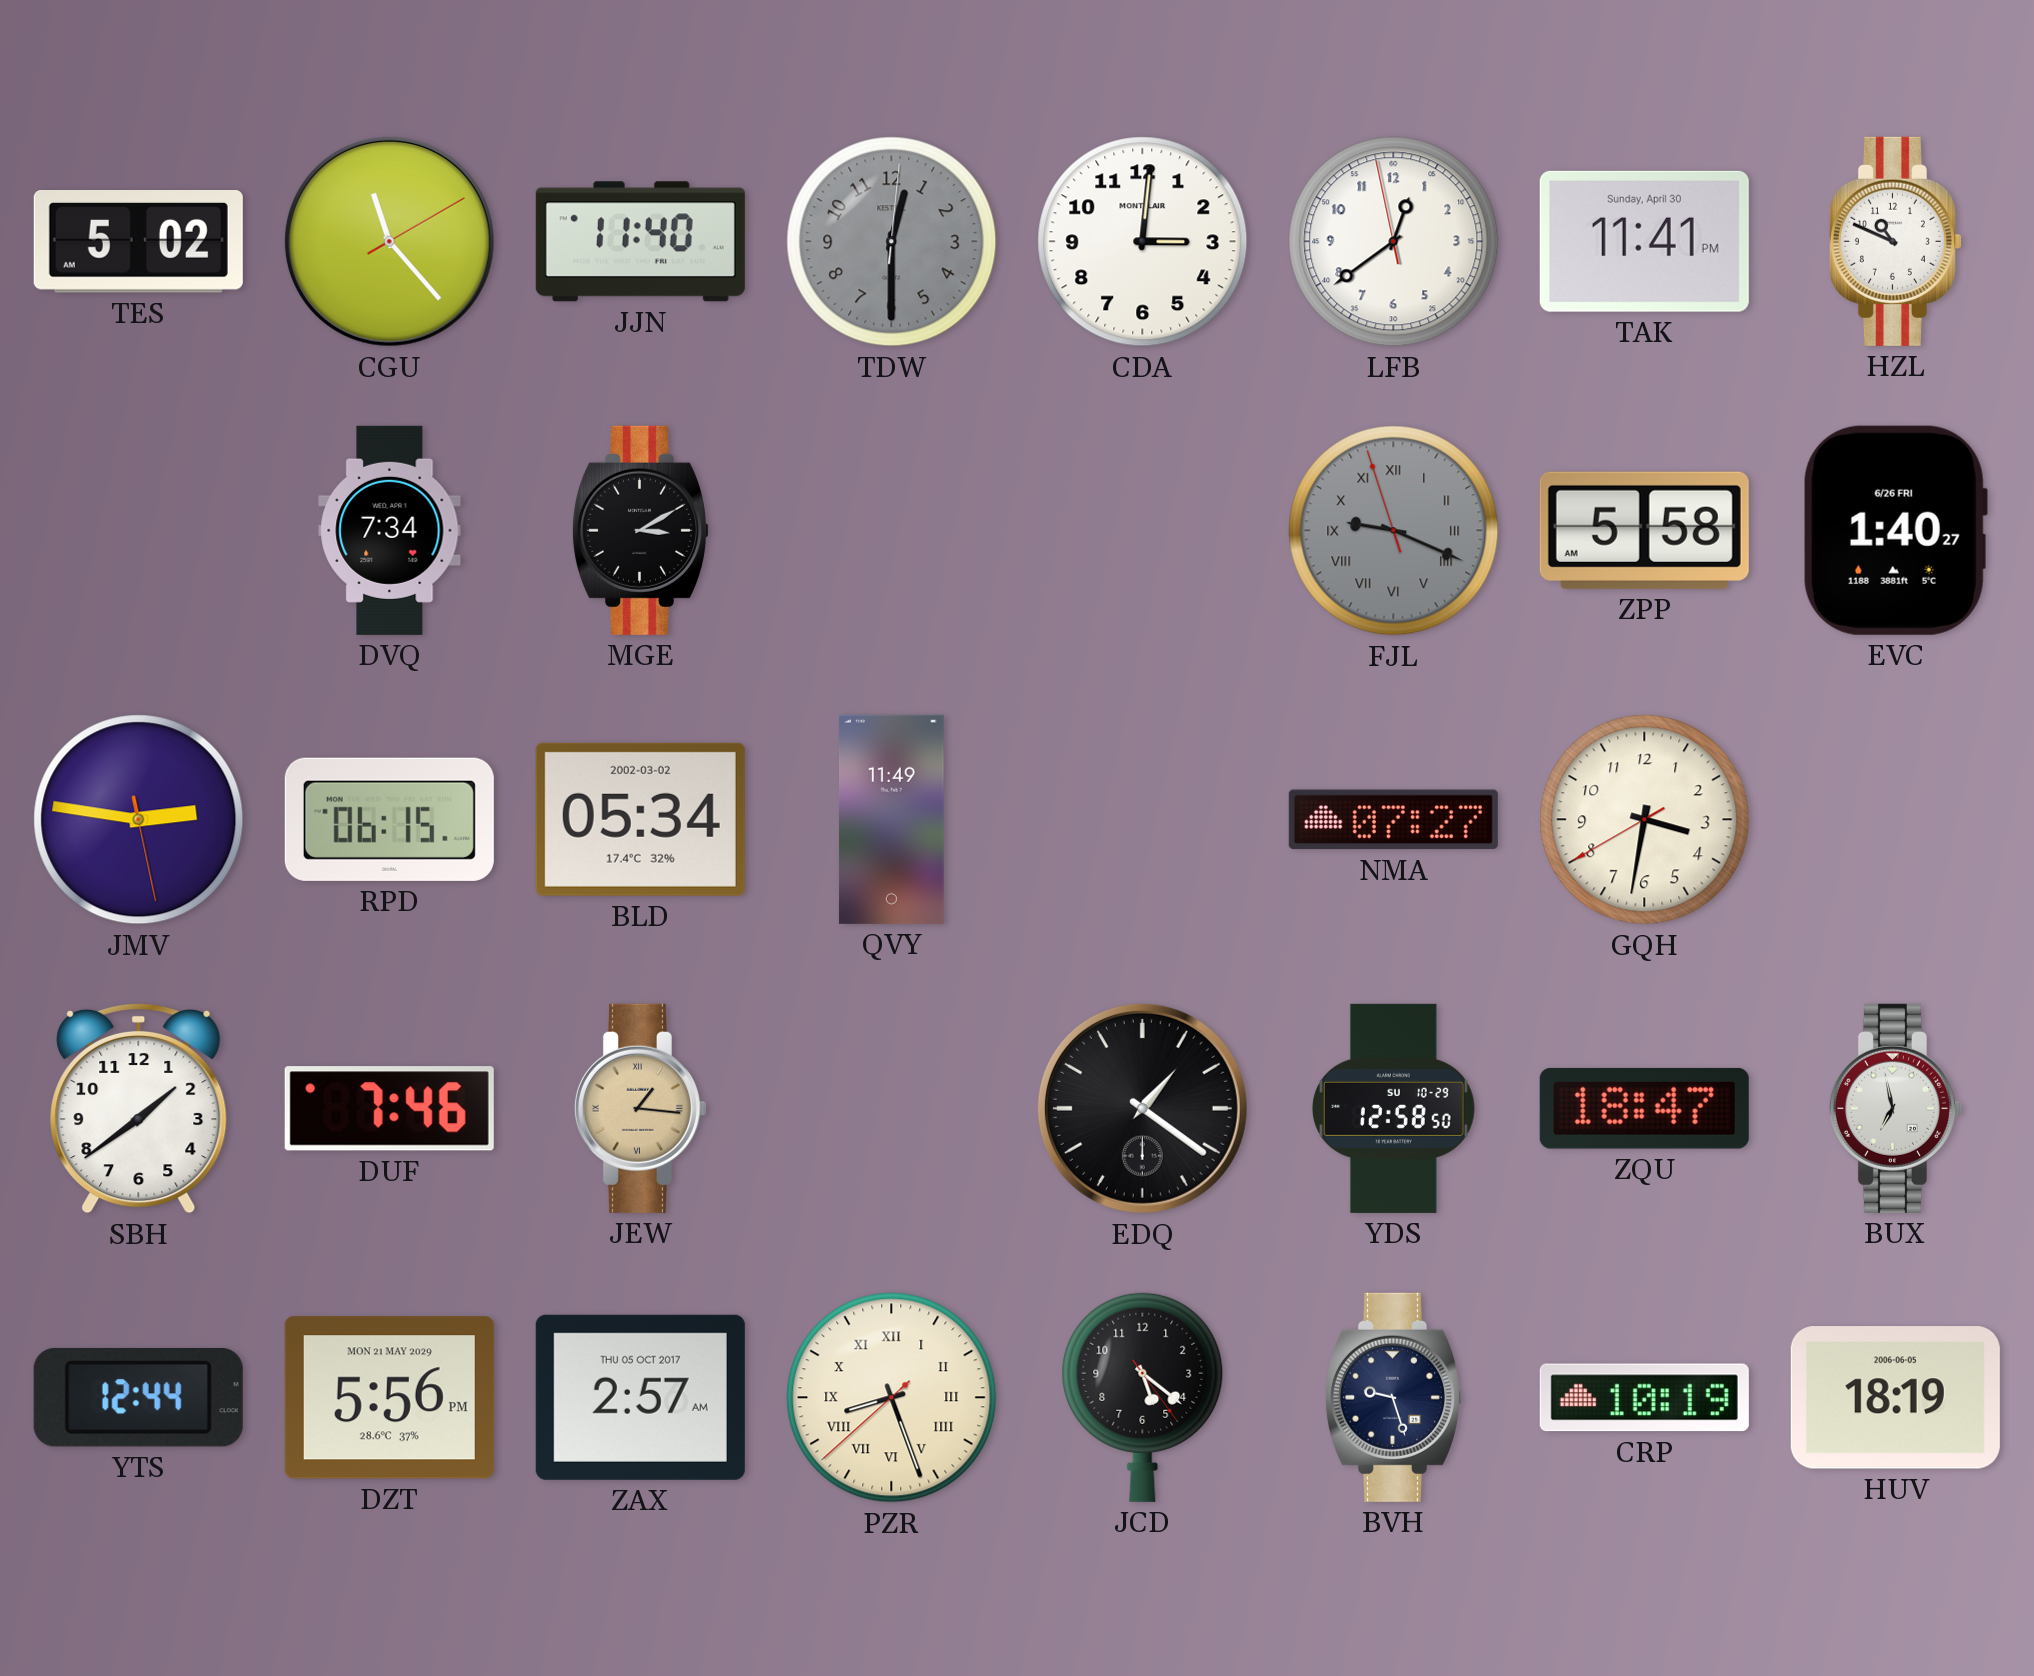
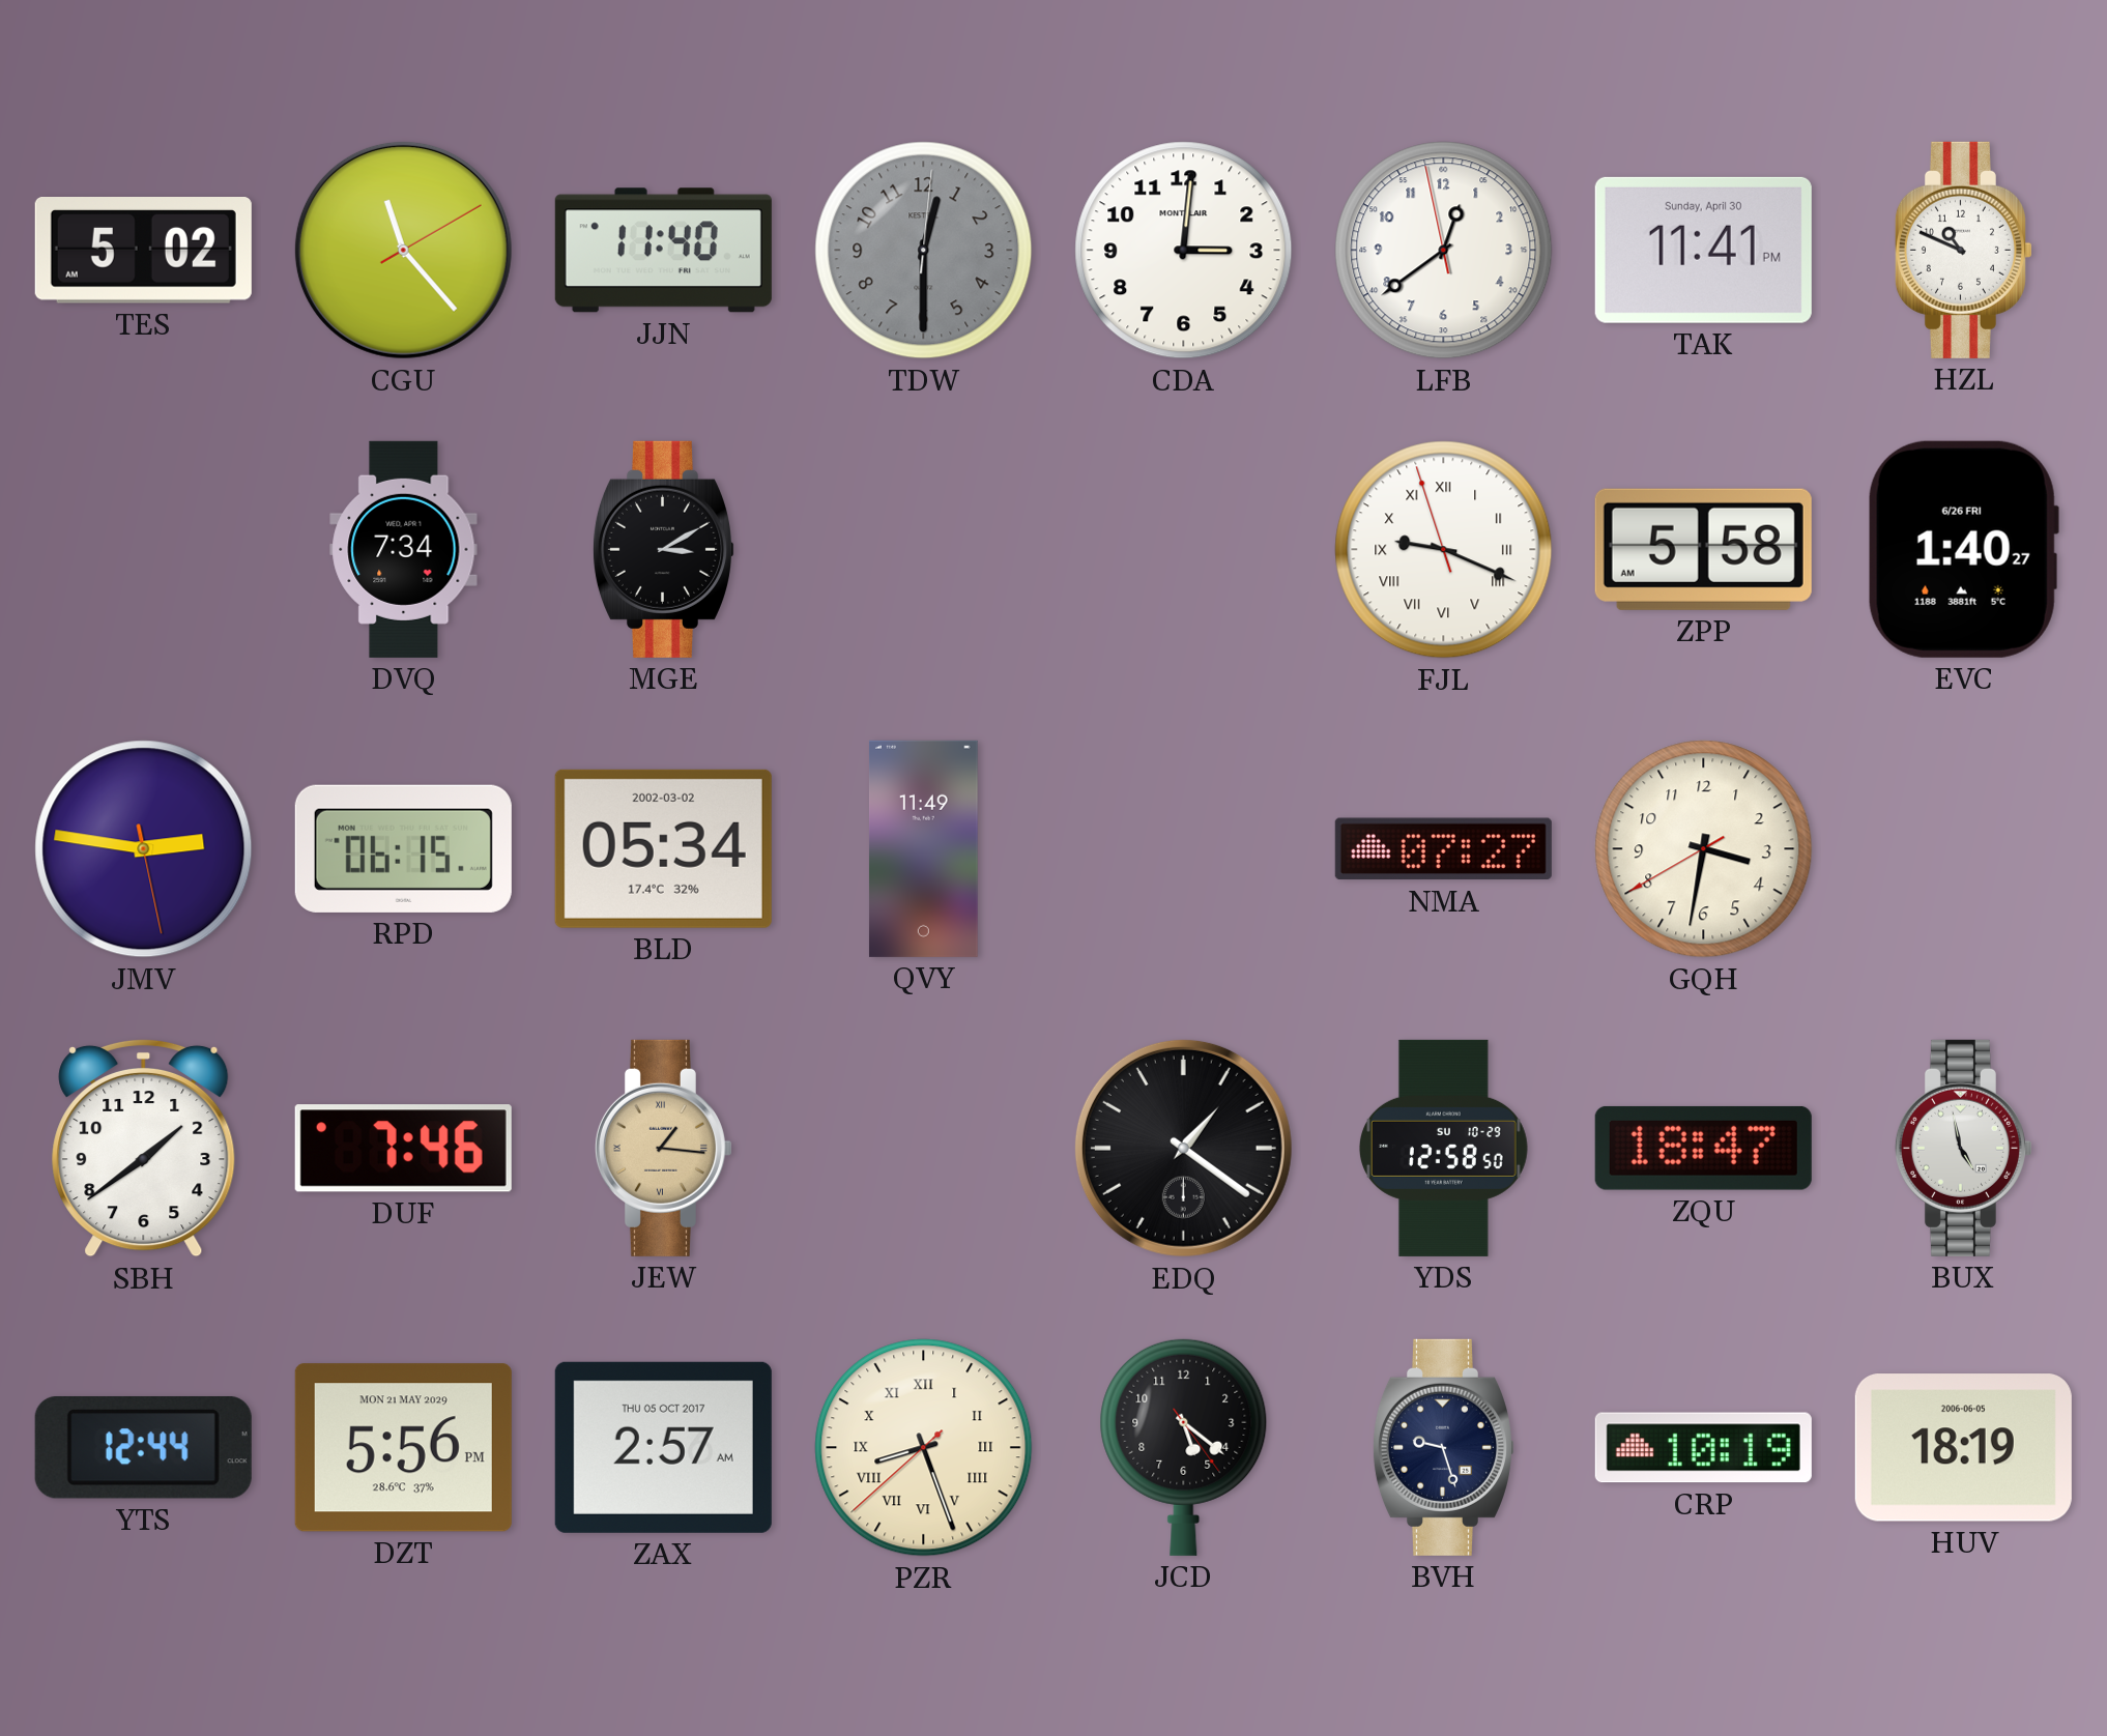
FJL dial: grey -> white
BUX: 6:58 -> 4:58
